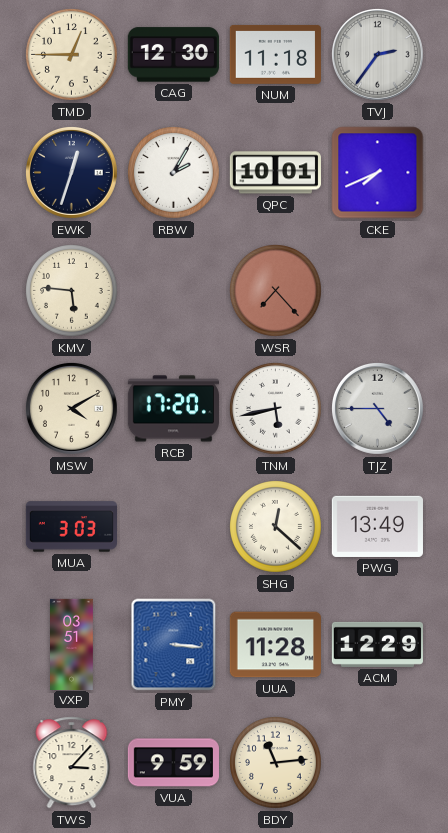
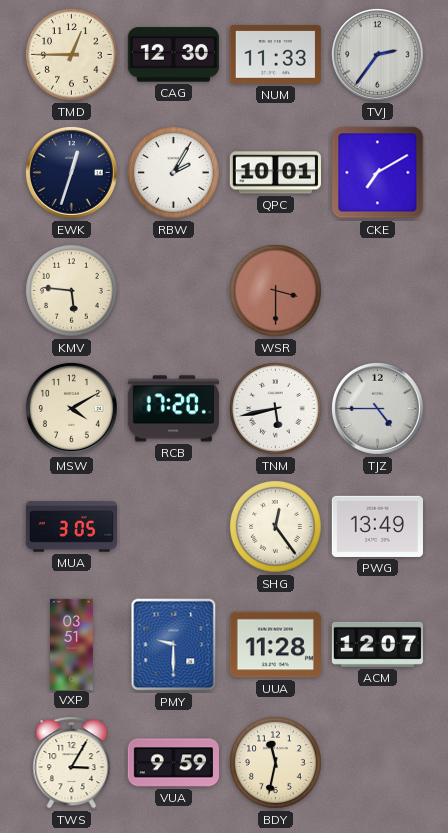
NUM: 11:18 -> 11:33
CKE: 7:41 -> 7:10
WSR: 7:23 -> 3:30
MUA: 3:03 -> 3:05
SHG: 12:22 -> 12:24
PMY: 3:16 -> 9:30
ACM: 12:29 -> 12:07
TWS: 3:07 -> 3:05
BDY: 11:14 -> 11:32
